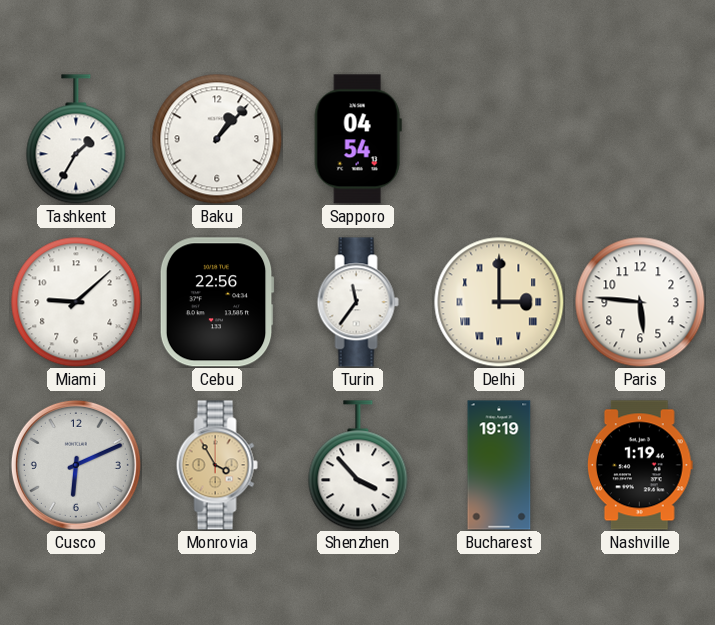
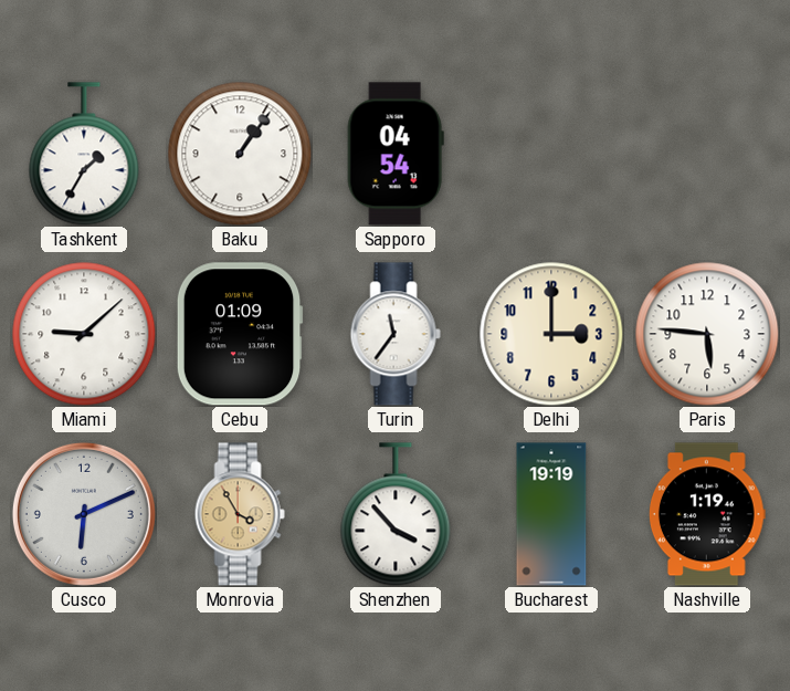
Baku: 1:07 -> 1:06
Cebu: 22:56 -> 01:09
Delhi numerals: Roman -> Arabic
